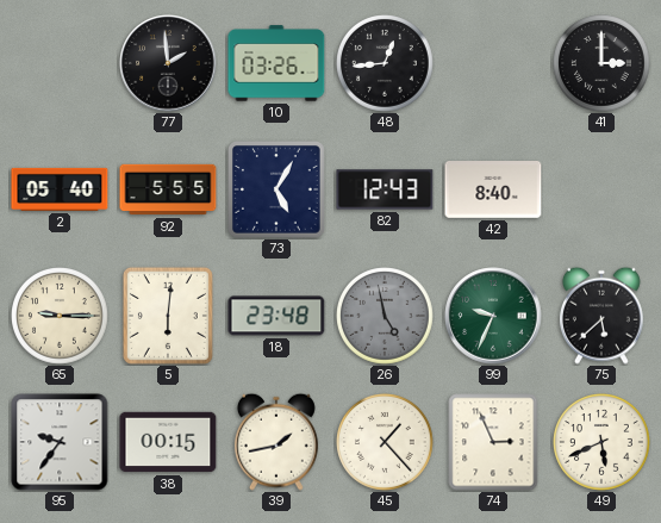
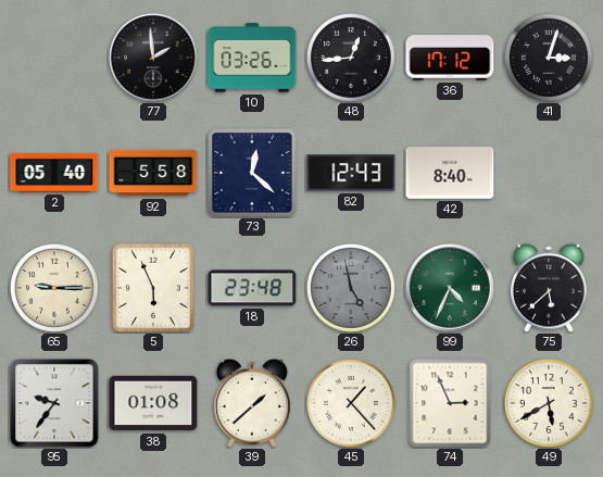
36: none -> 17:12
41: 3:00 -> 3:03
92: 5:55 -> 5:58
73: 5:05 -> 12:22
5: 6:01 -> 5:56
99: 9:34 -> 4:34
38: 00:15 -> 01:08
39: 1:43 -> 1:38
49: 5:41 -> 5:40
